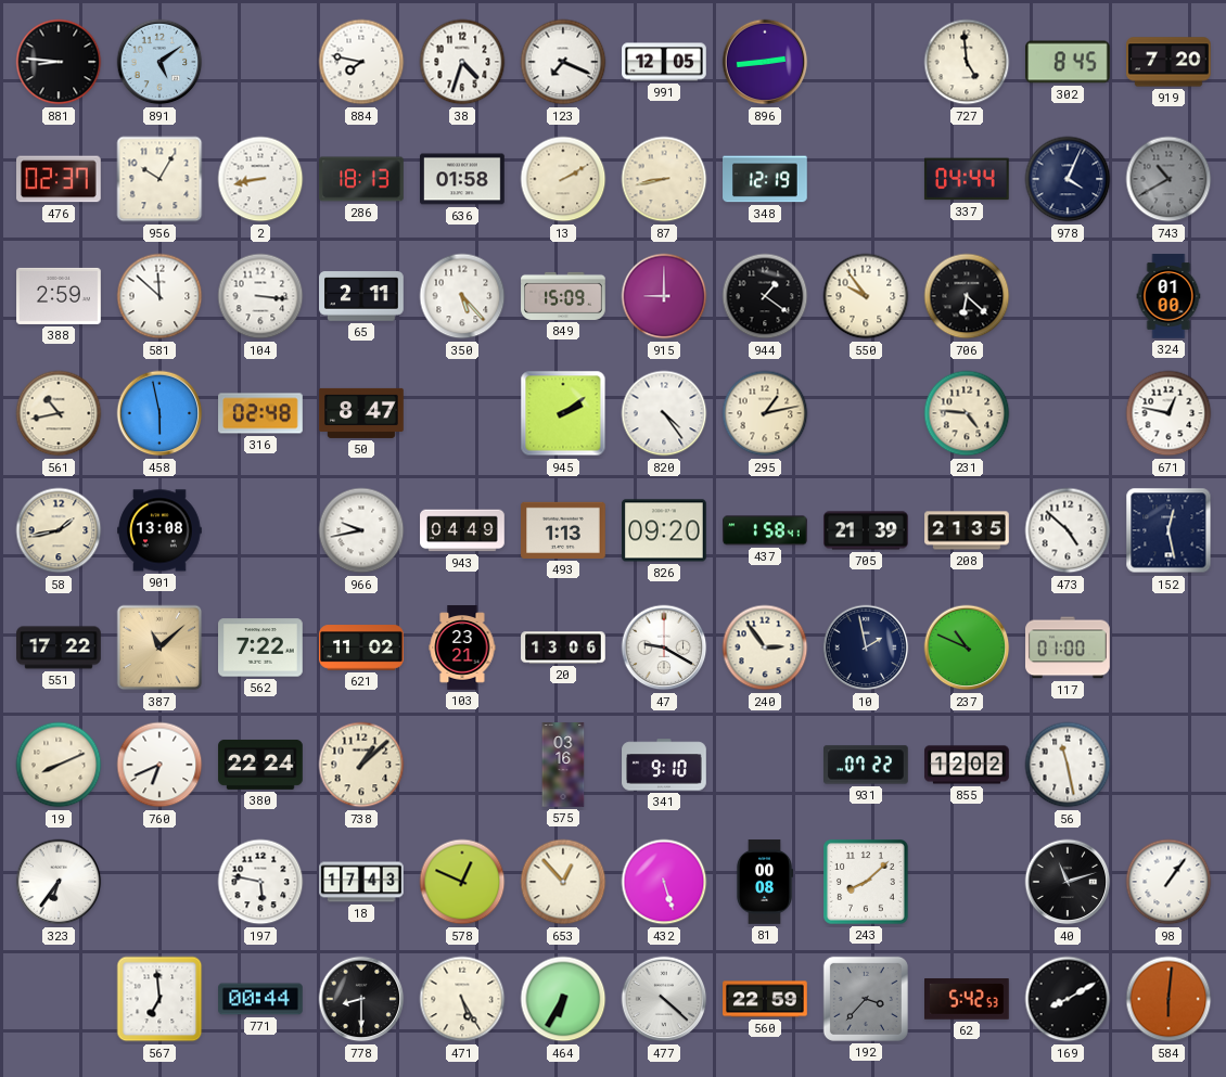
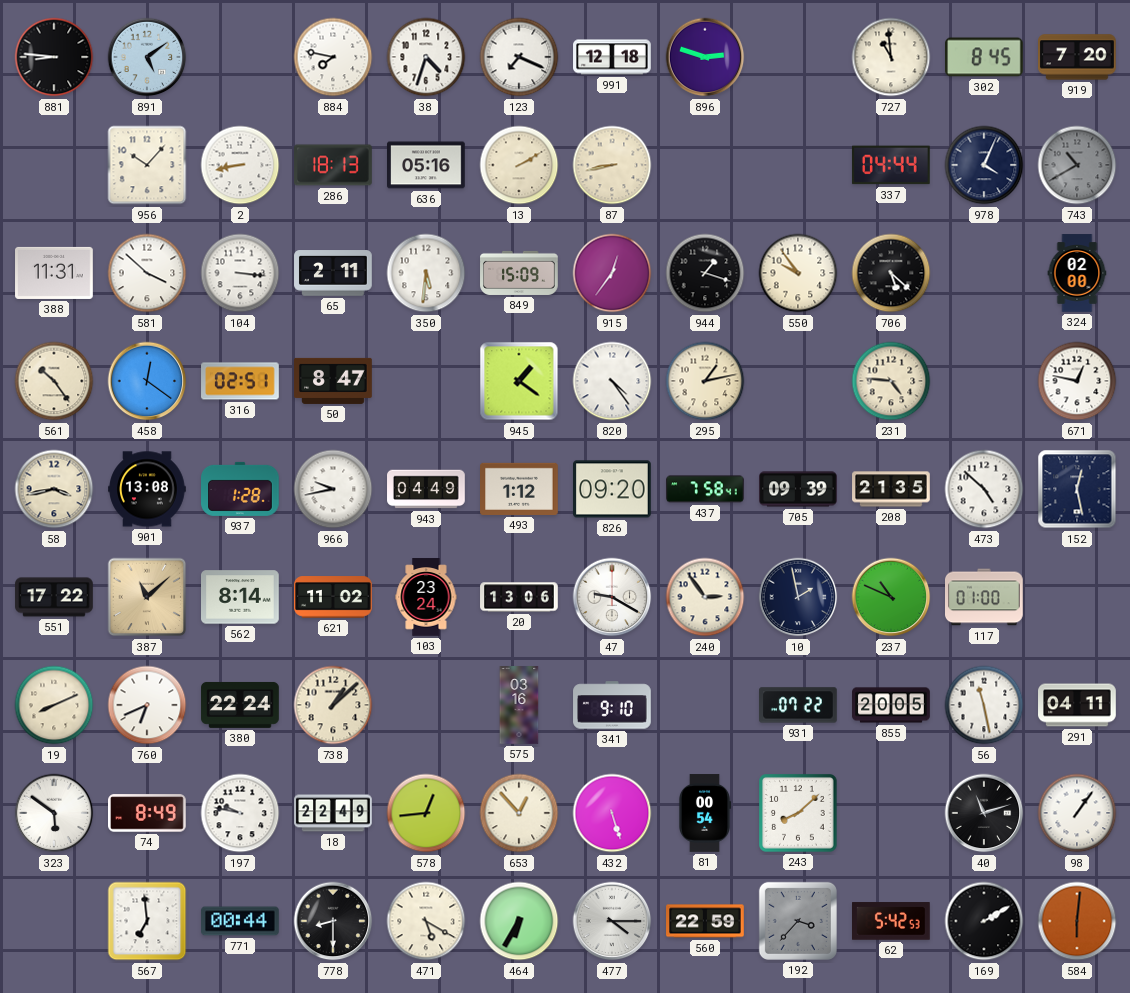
991: 12:05 -> 12:18
896: 2:44 -> 2:48
727: 4:59 -> 10:59
476: 02:37 -> none
956: 10:05 -> 10:07
636: 01:58 -> 05:16
348: 12:19 -> none
388: 2:59 -> 11:31
581: 11:52 -> 3:52
350: 5:23 -> 5:31
915: 9:00 -> 12:36
944: 1:21 -> 1:18
706: 6:22 -> 5:22
324: 01:00 -> 02:00
561: 10:43 -> 10:24
458: 5:58 -> 12:21
316: 02:48 -> 02:51
945: 2:09 -> 1:21
58: 1:43 -> 3:43
937: none -> 1:28
493: 1:13 -> 1:12
437: 1:58 -> 7:58
705: 21:39 -> 09:39
562: 7:22 -> 8:14
103: 23:21 -> 23:24
855: 12:02 -> 20:05
291: none -> 04:11
323: 6:36 -> 5:51
74: none -> 8:49
197: 5:47 -> 9:47
18: 17:43 -> 22:49
578: 12:49 -> 12:44
81: 00:08 -> 00:54
471: 5:25 -> 5:20
477: 4:22 -> 4:15
169: 8:10 -> 2:10
